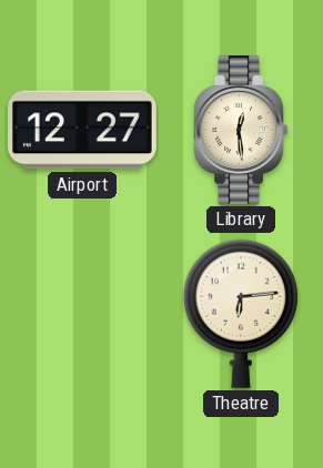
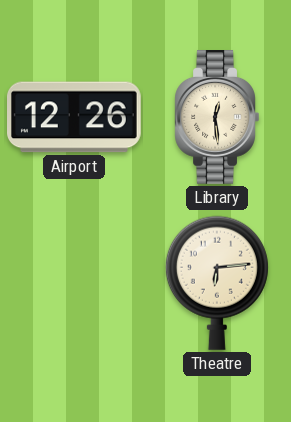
Airport: 12:27 -> 12:26
